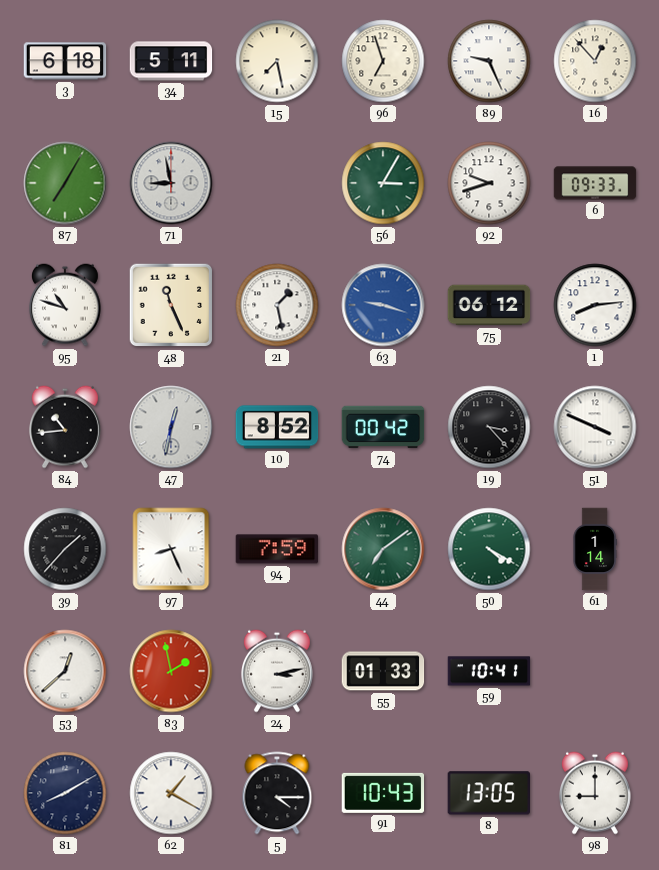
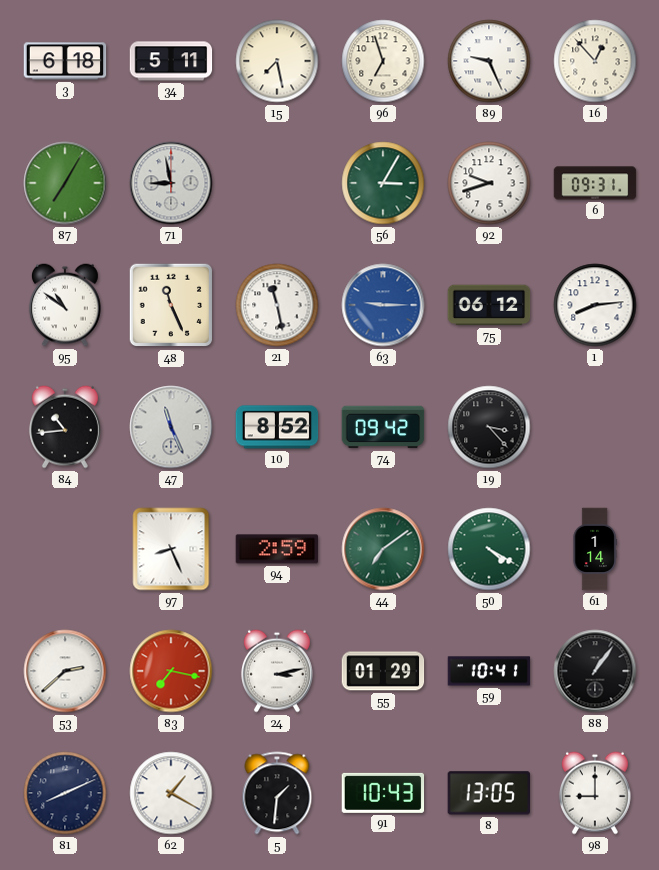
6: 09:33 -> 09:31
95: 10:48 -> 10:51
21: 1:28 -> 11:28
63: 9:18 -> 9:15
47: 12:32 -> 11:26
74: 00:42 -> 09:42
51: 3:49 -> none
39: 1:37 -> none
94: 7:59 -> 2:59
53: 12:38 -> 2:38
83: 1:58 -> 7:17
55: 01:33 -> 01:29
88: none -> 1:06
81: 8:10 -> 8:11
5: 4:15 -> 1:31
